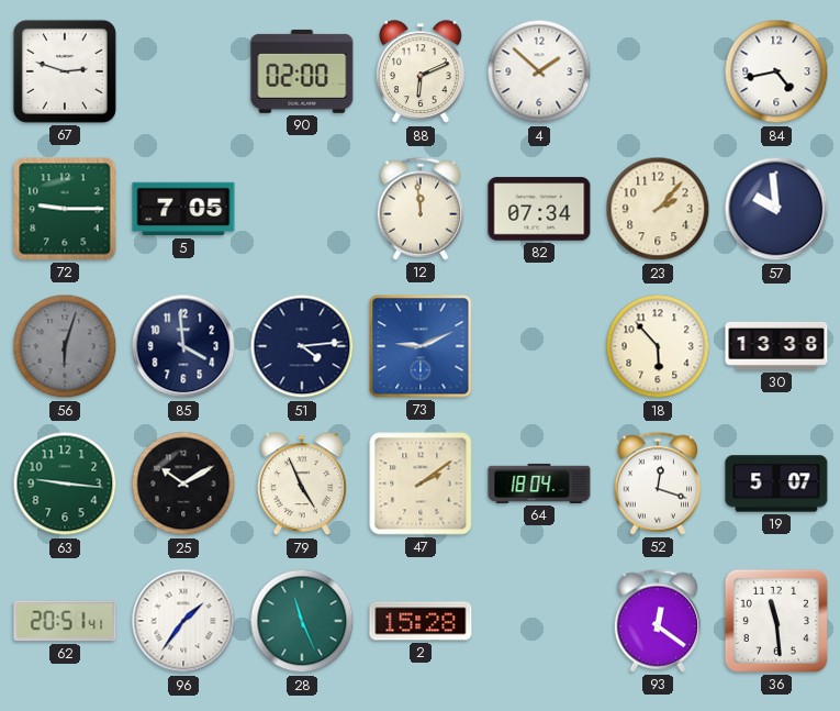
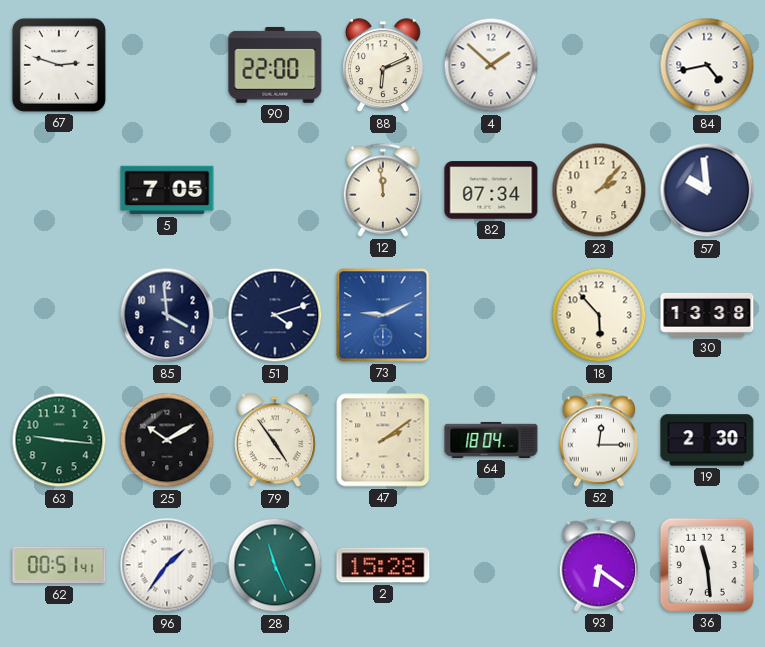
90: 02:00 -> 22:00
72: 9:15 -> none
56: 6:03 -> none
51: 4:14 -> 4:12
79: 4:56 -> 4:54
52: 12:18 -> 12:15
19: 5:07 -> 2:30
62: 20:51 -> 00:51
93: 12:21 -> 6:21
